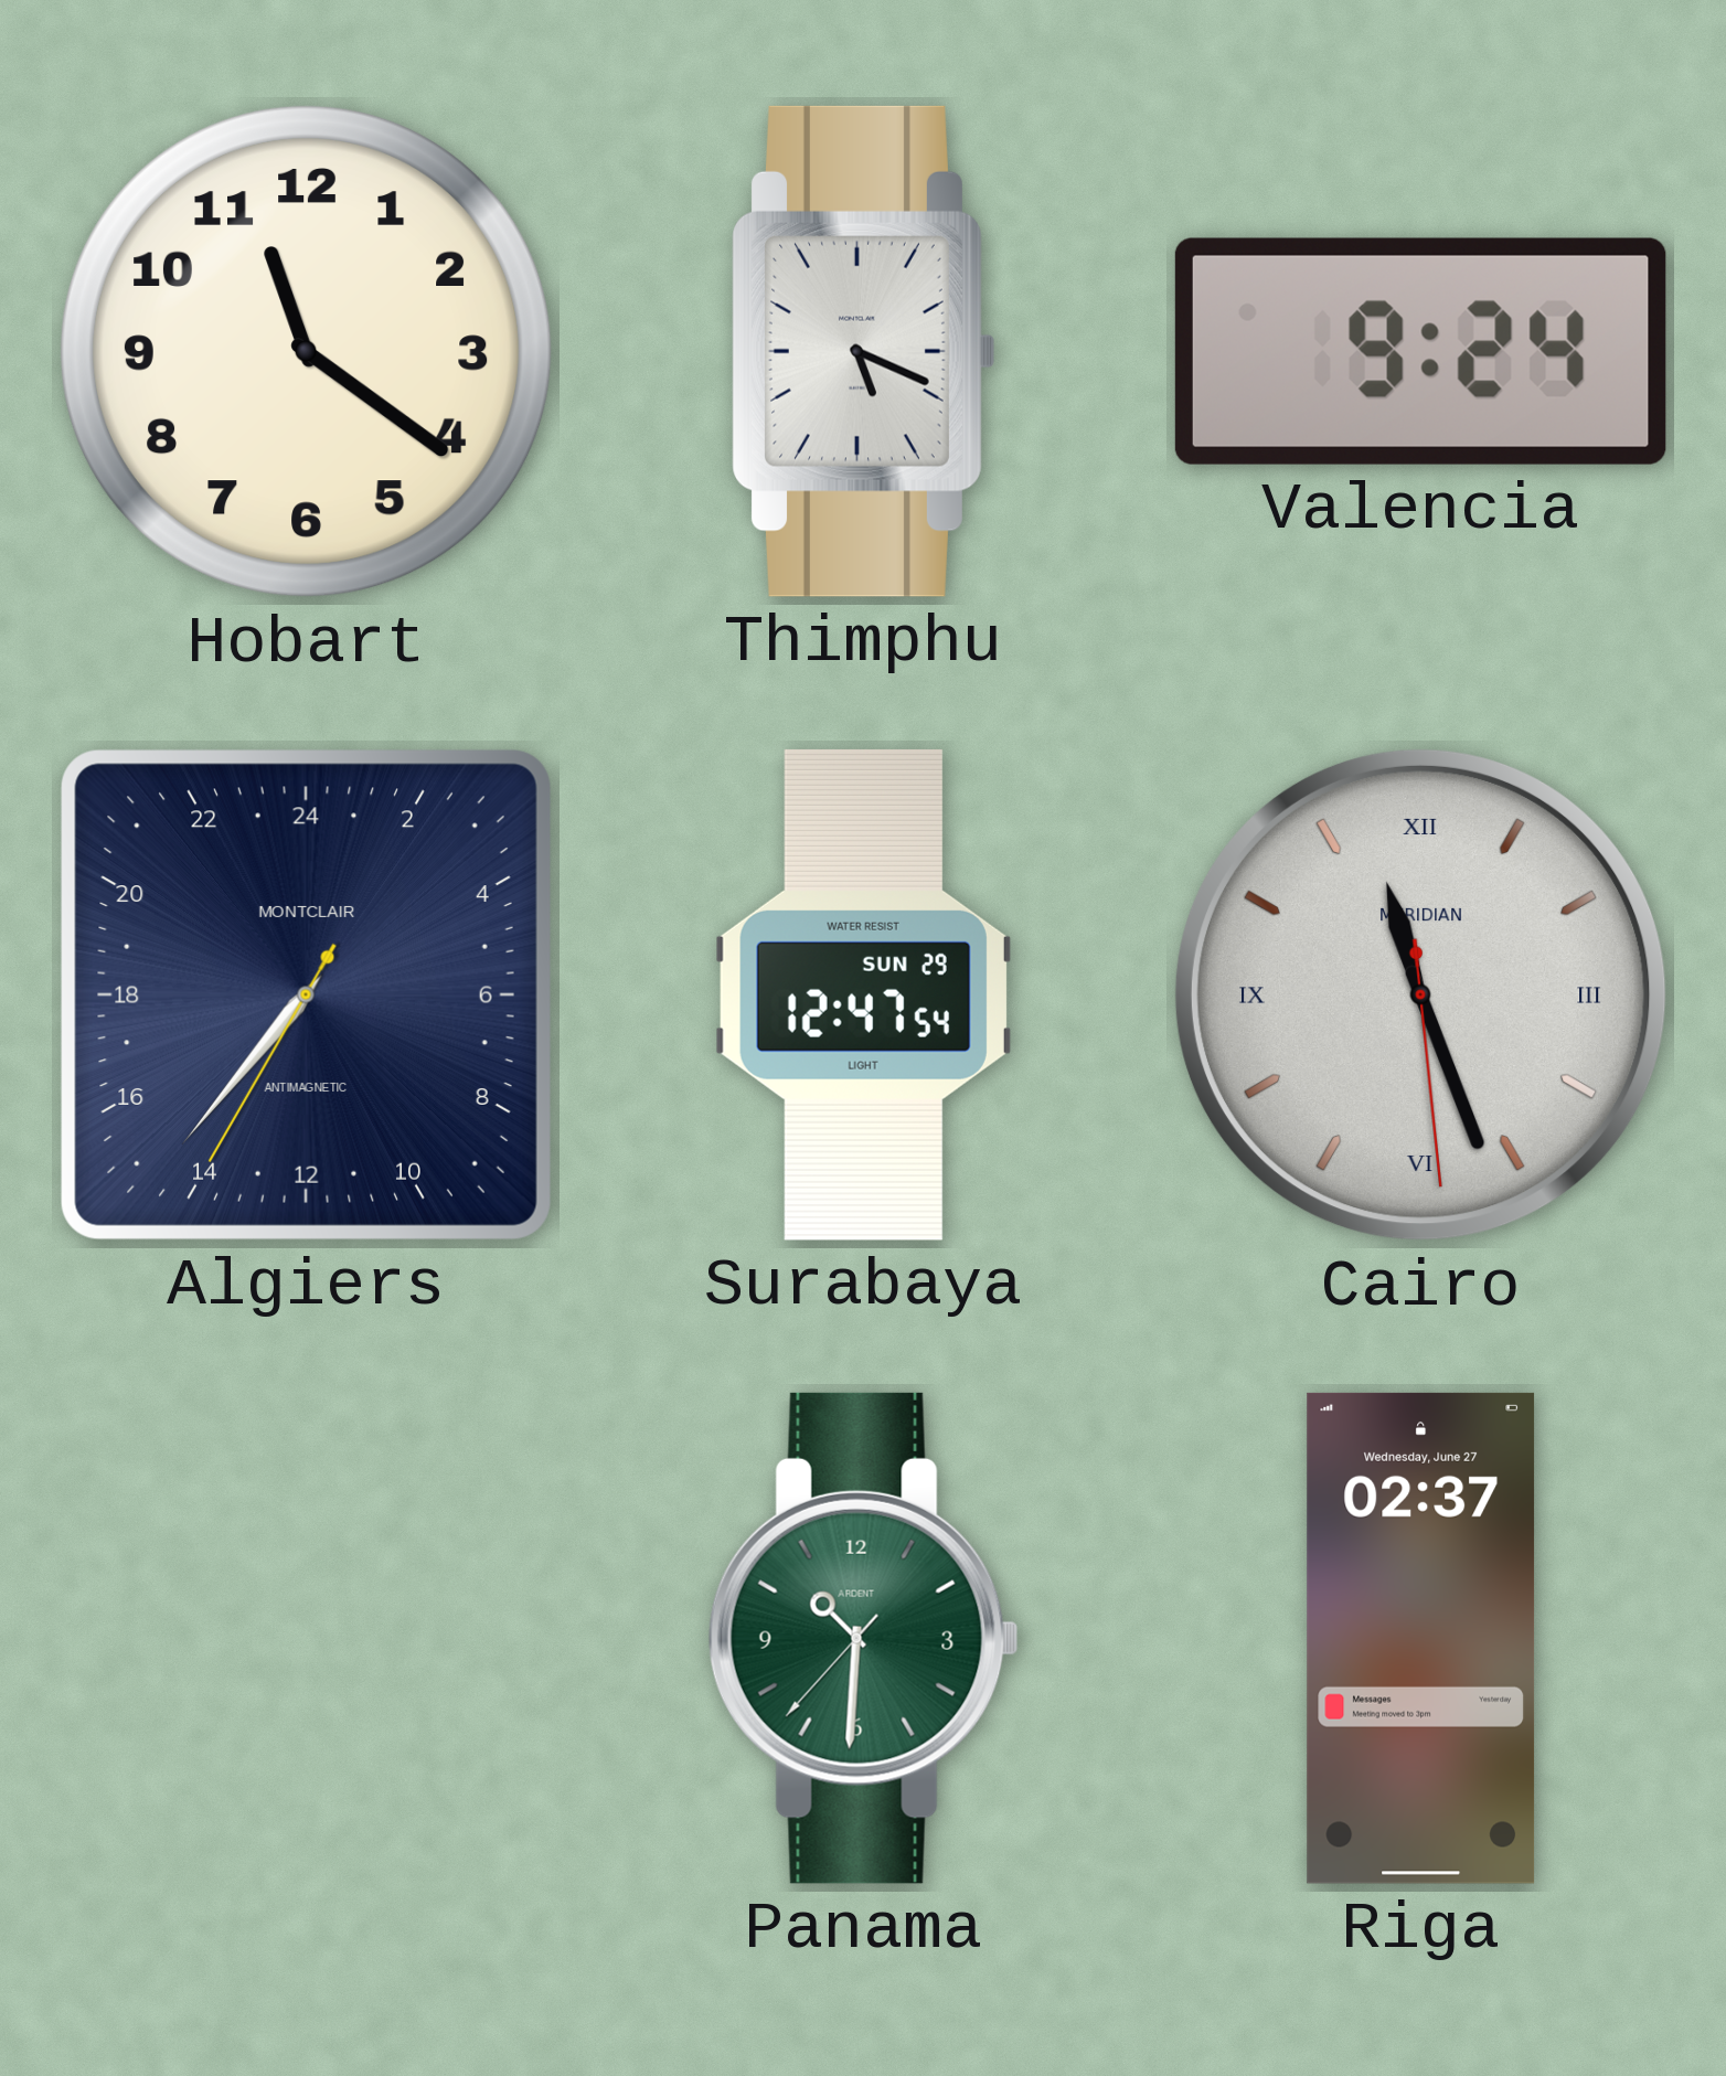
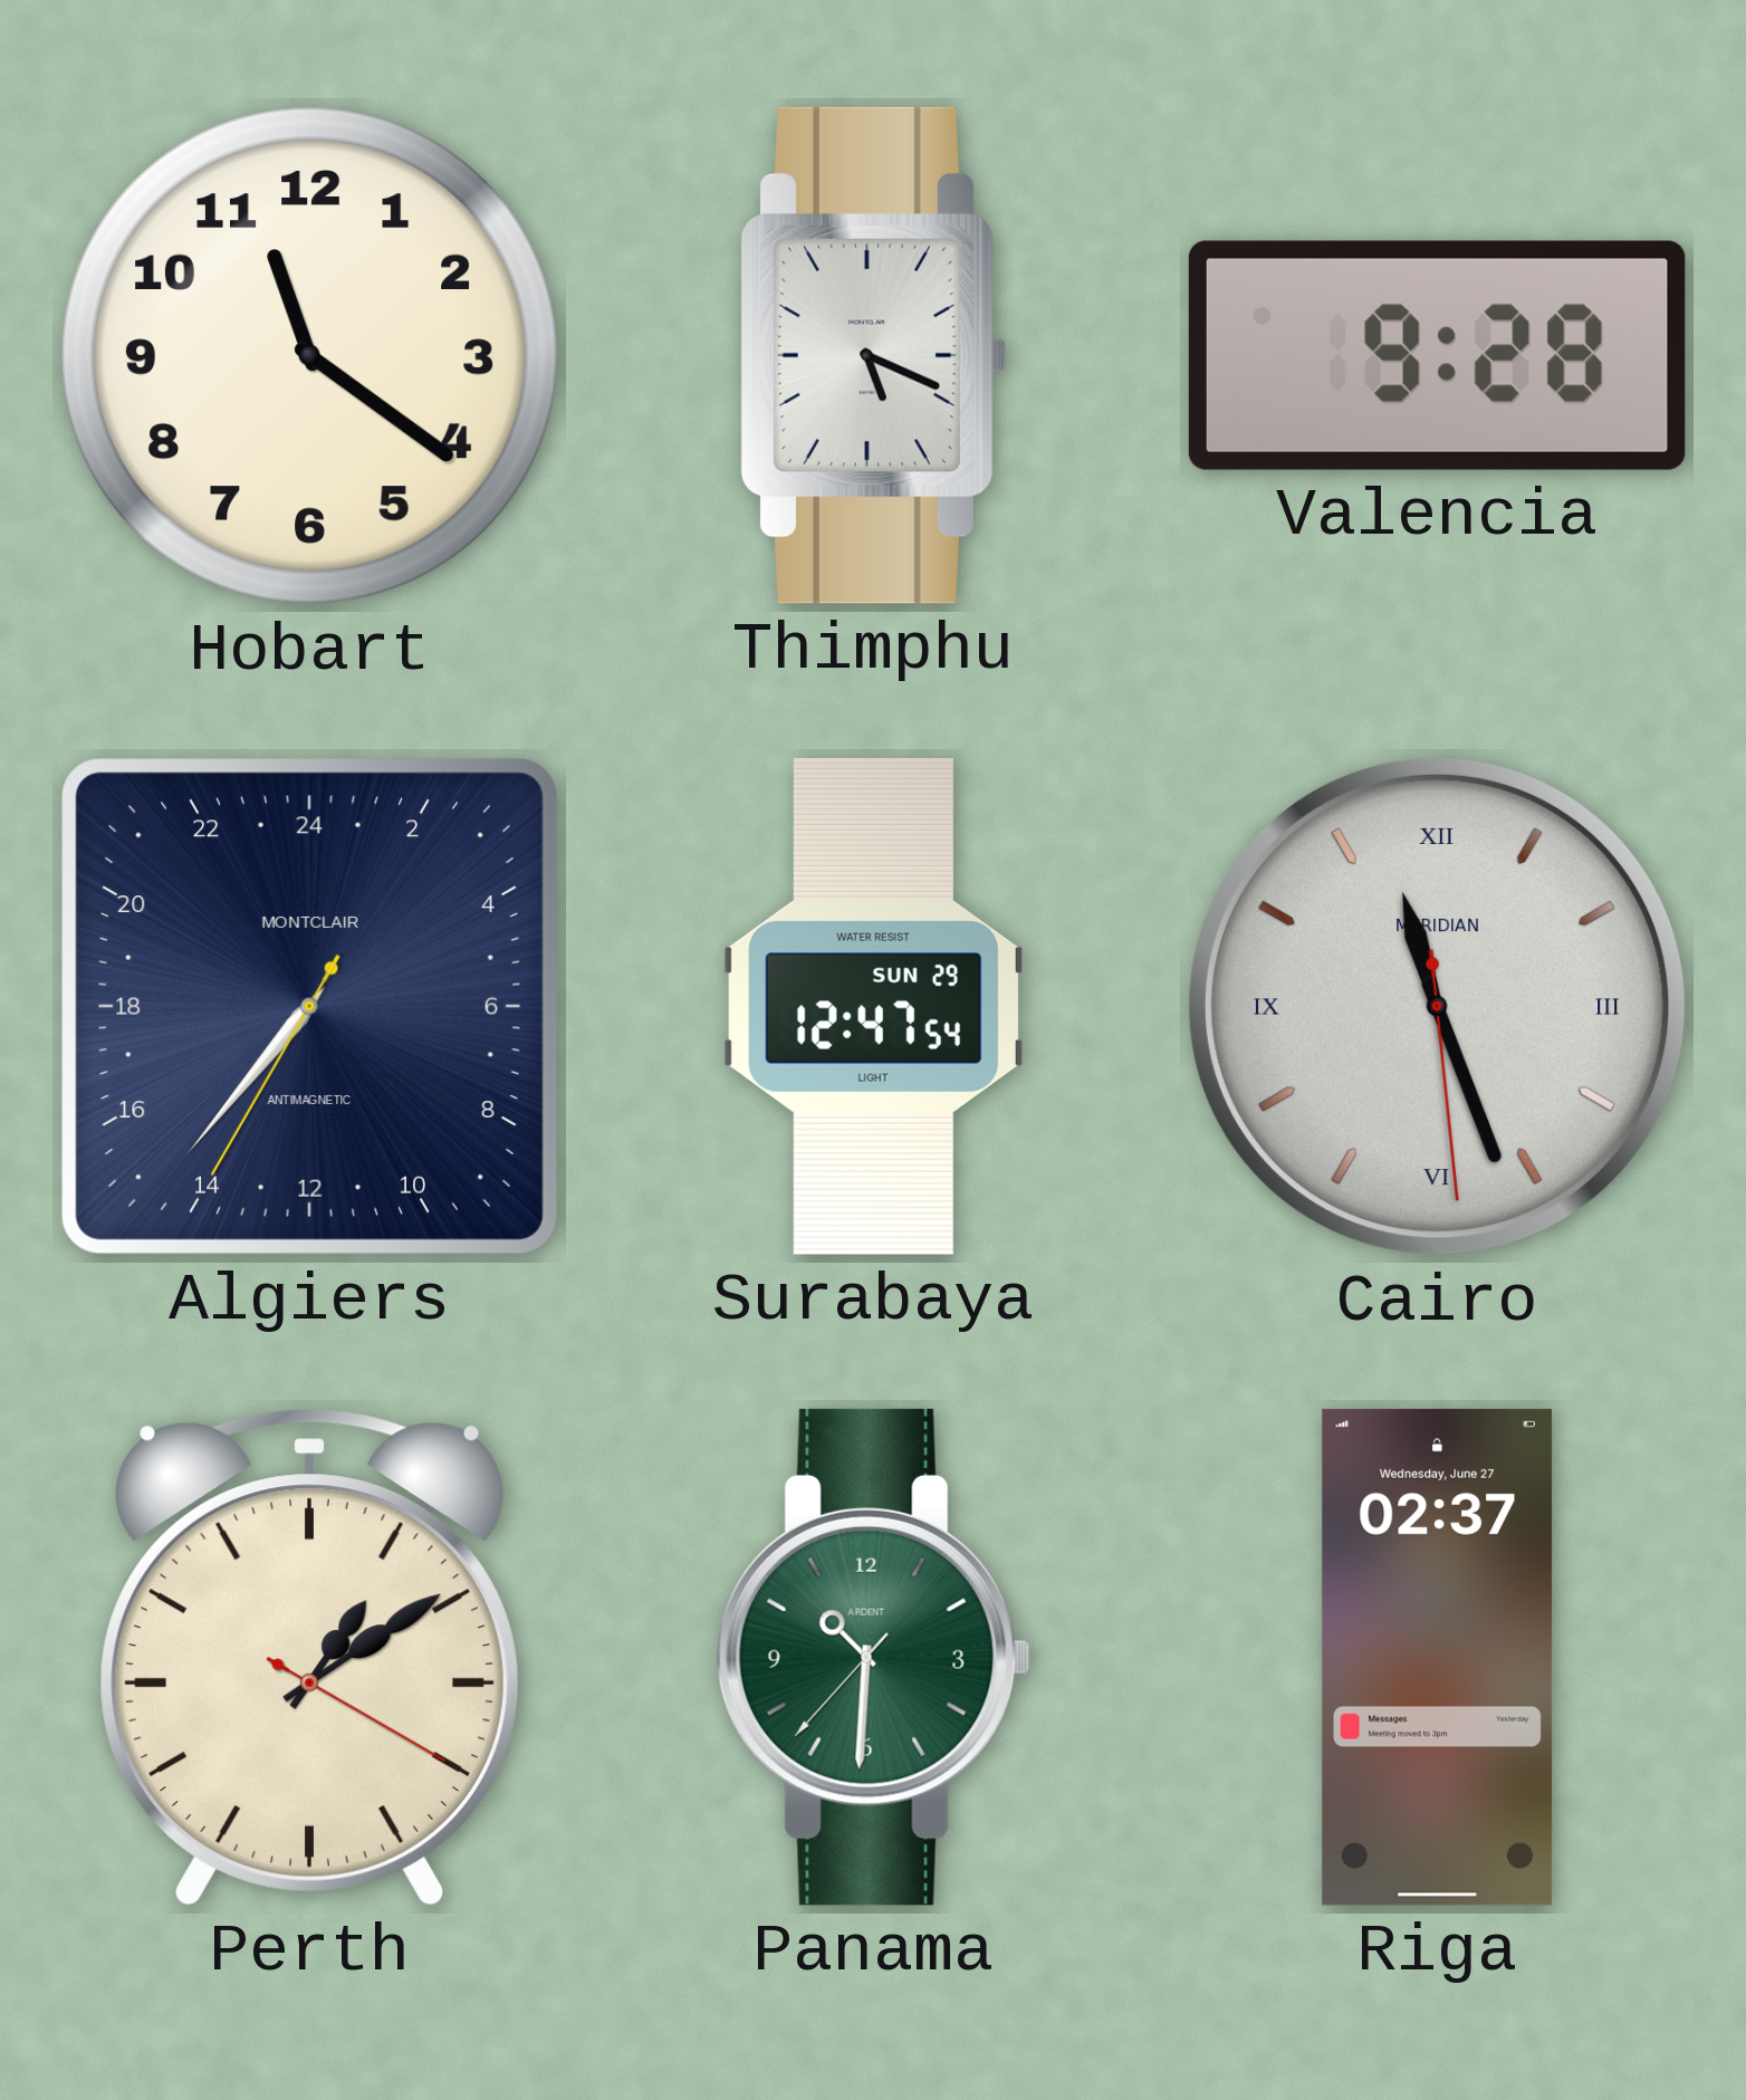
Valencia: 9:24 -> 9:28
Perth: none -> 1:09
